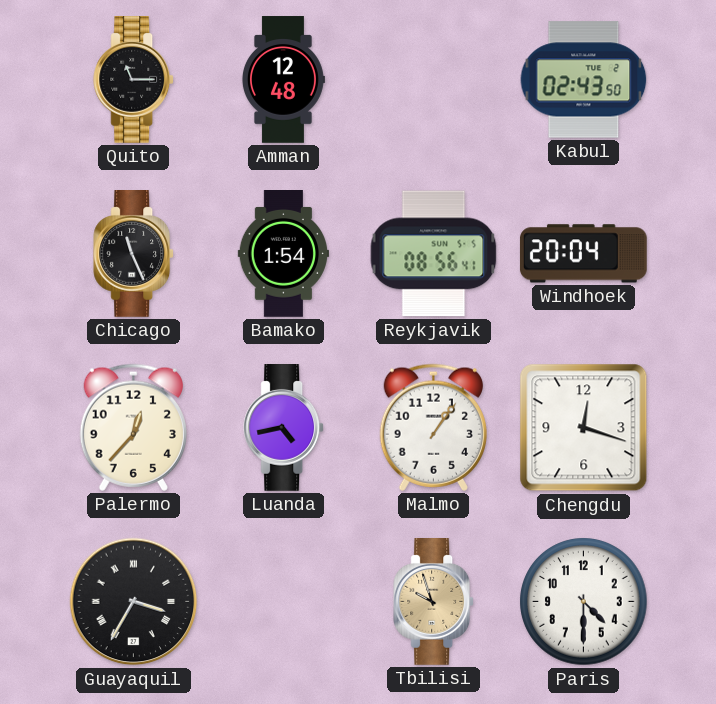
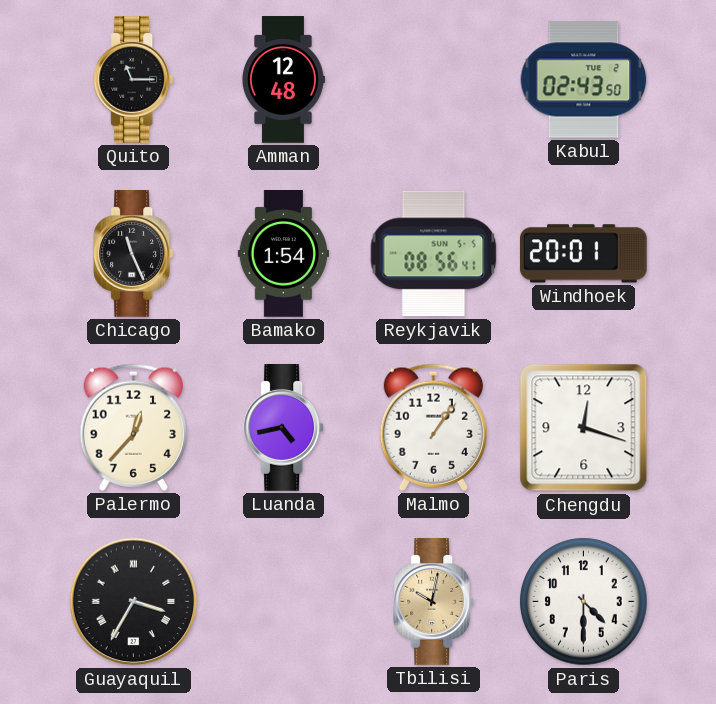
Windhoek: 20:04 -> 20:01
Tbilisi: 9:57 -> 10:02
